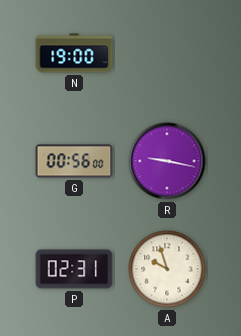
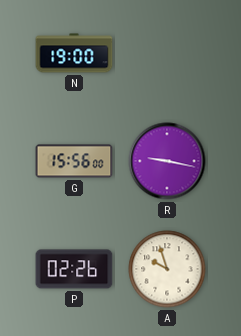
G: 00:56 -> 15:56
P: 02:31 -> 02:26
